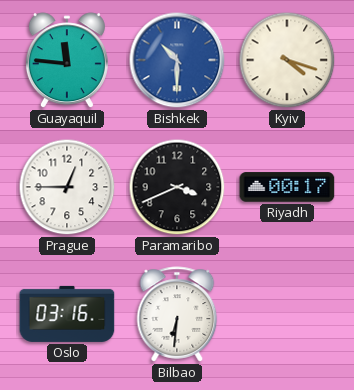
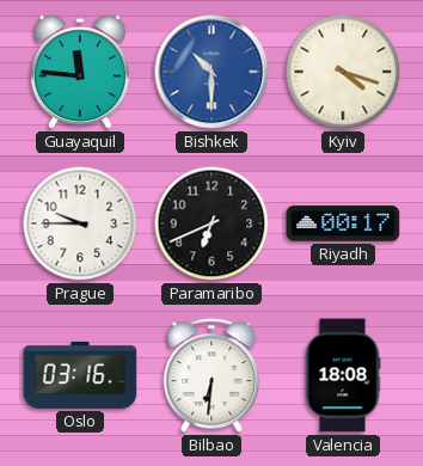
Prague: 12:45 -> 9:45
Paramaribo: 3:41 -> 6:41
Valencia: none -> 18:08
